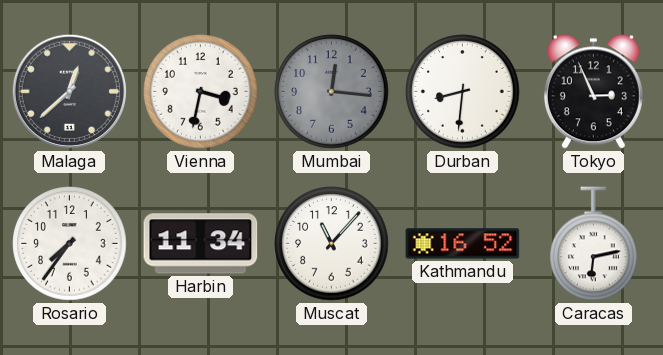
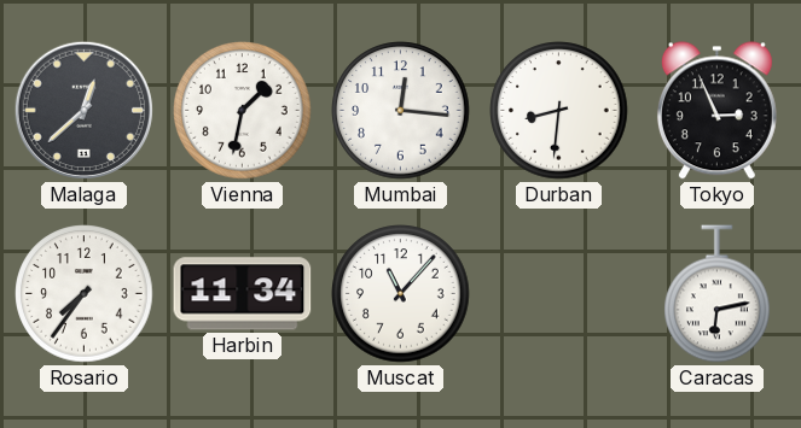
Vienna: 3:32 -> 1:32
Mumbai dial: grey -> white
Kathmandu: 16:52 -> none
